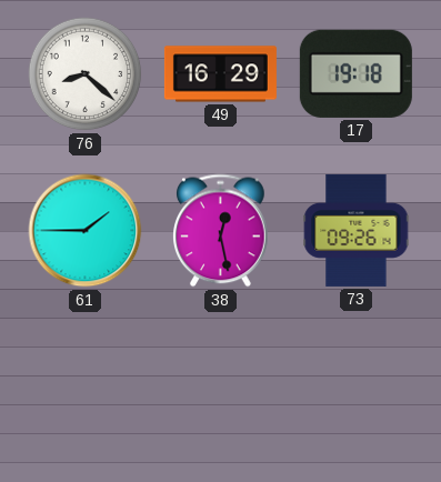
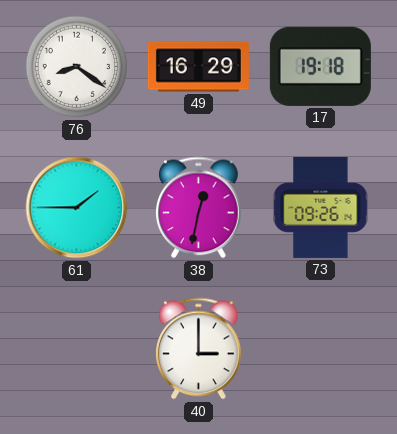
76: 8:22 -> 8:21
38: 12:28 -> 12:32
40: none -> 3:00
